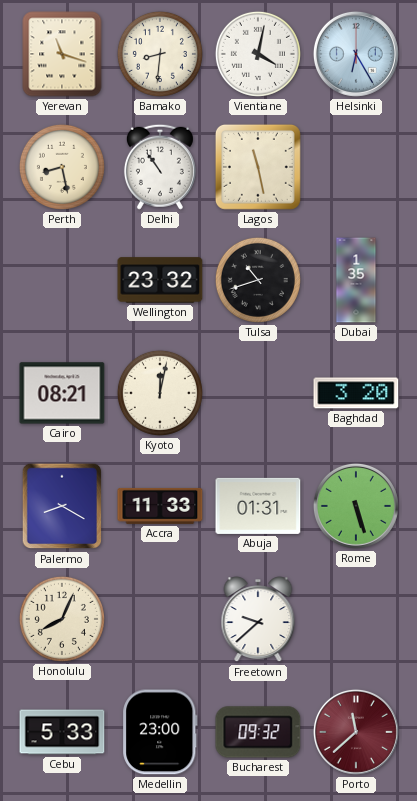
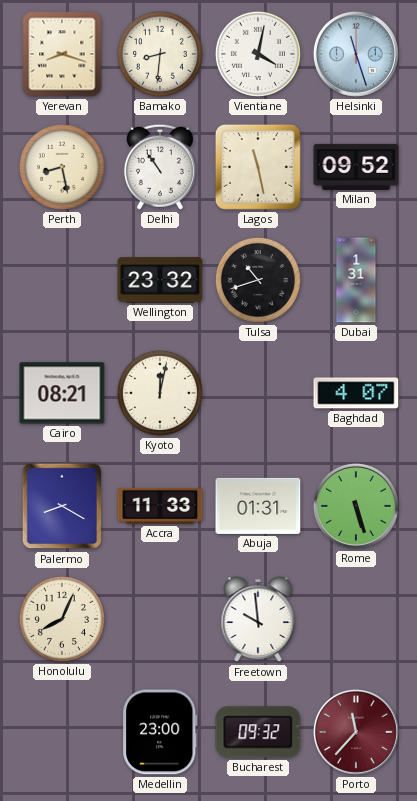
Yerevan: 11:18 -> 8:18
Helsinki: 6:25 -> 11:27
Milan: none -> 09:52
Dubai: 1:35 -> 1:31
Baghdad: 3:20 -> 4:07
Freetown: 9:38 -> 9:59
Cebu: 5:33 -> none
Porto: 11:38 -> 11:37
